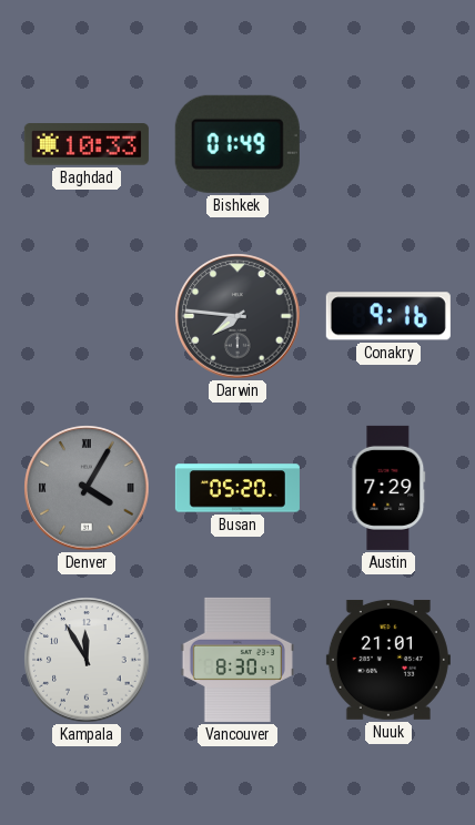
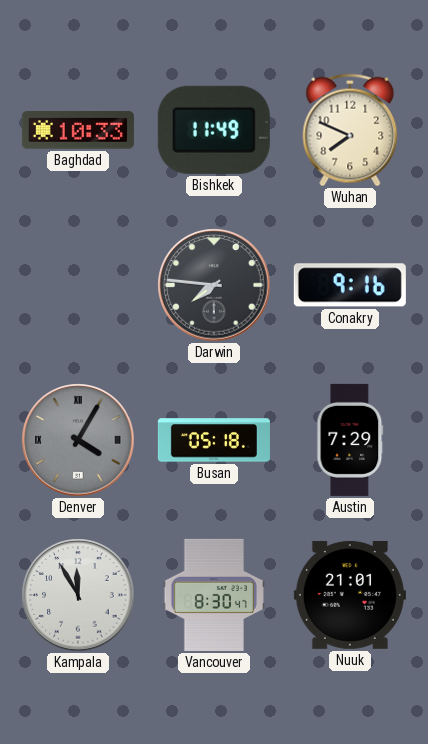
Bishkek: 01:49 -> 11:49
Wuhan: none -> 7:49
Busan: 05:20 -> 05:18
